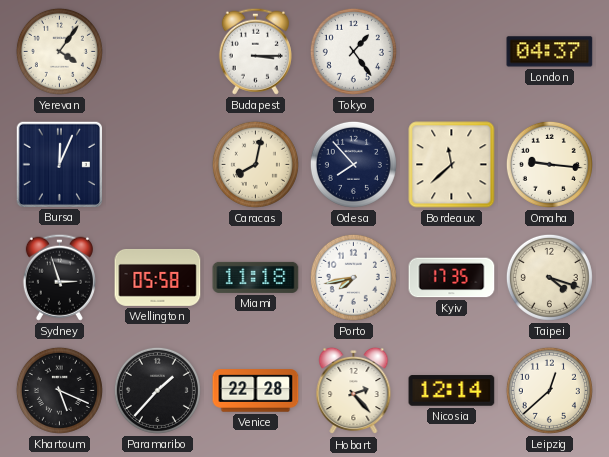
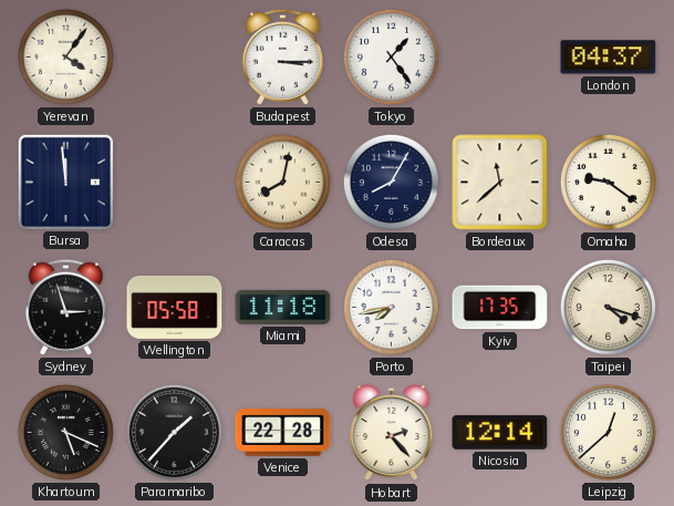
Bursa: 12:04 -> 11:59
Odesa: 7:53 -> 8:05
Omaha: 9:16 -> 9:21
